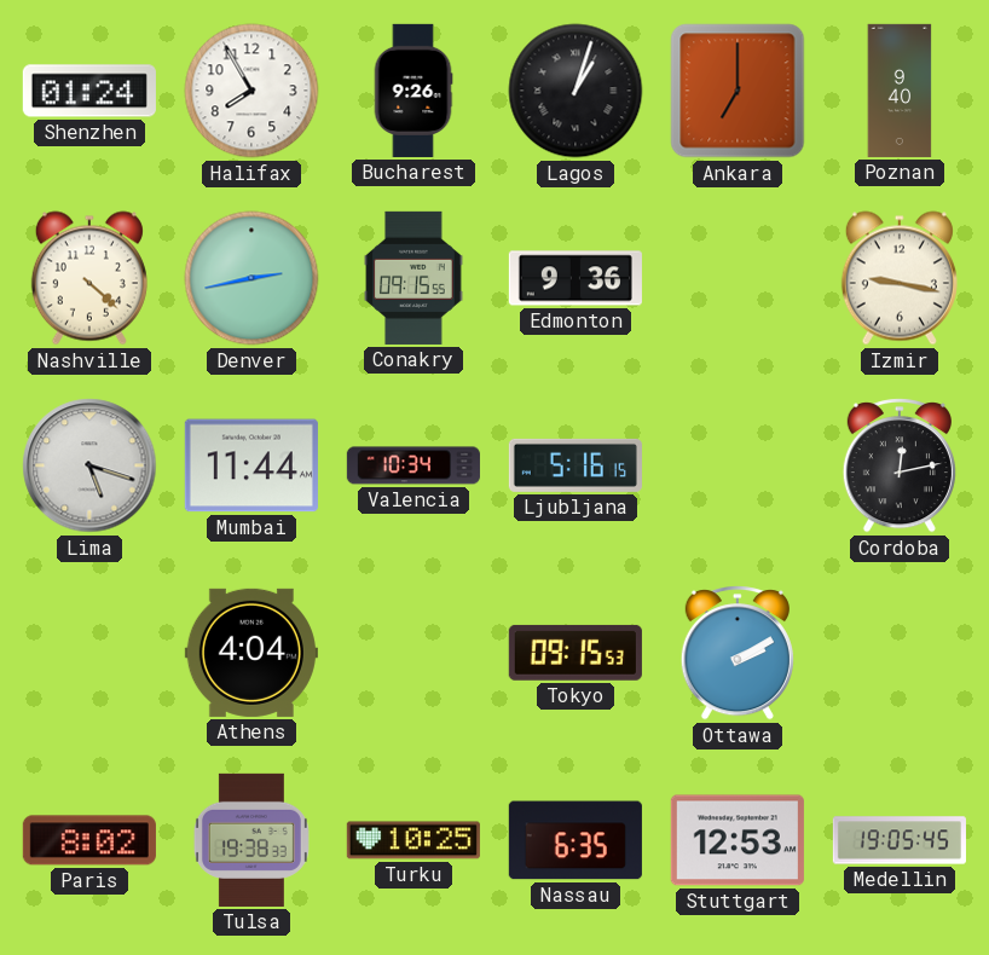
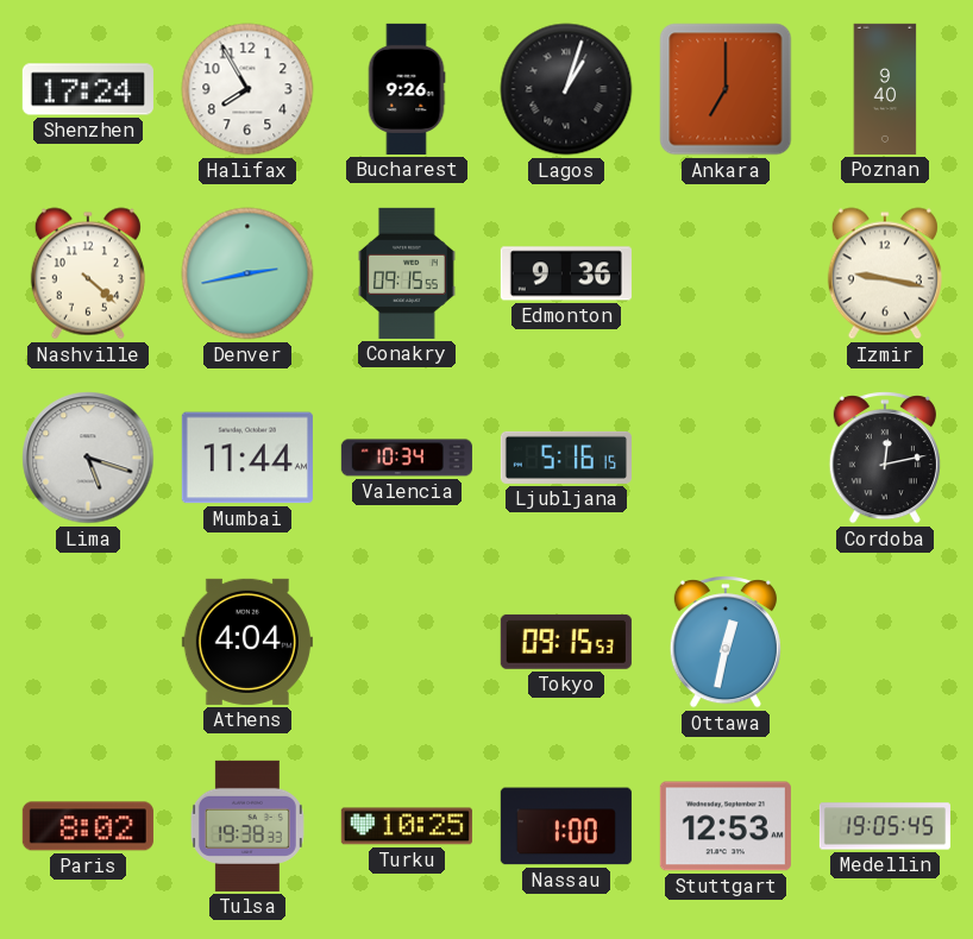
Shenzhen: 01:24 -> 17:24
Ottawa: 2:10 -> 12:32
Nassau: 6:35 -> 1:00
